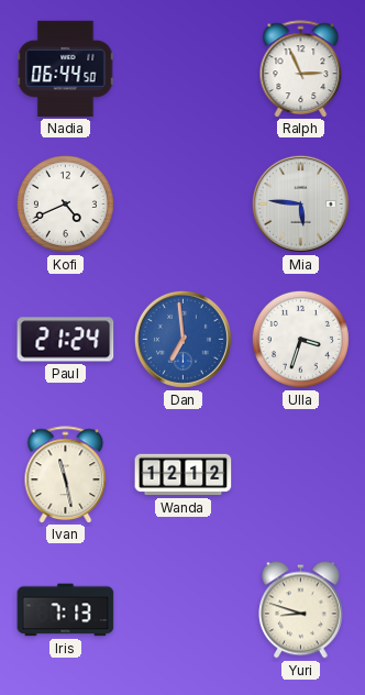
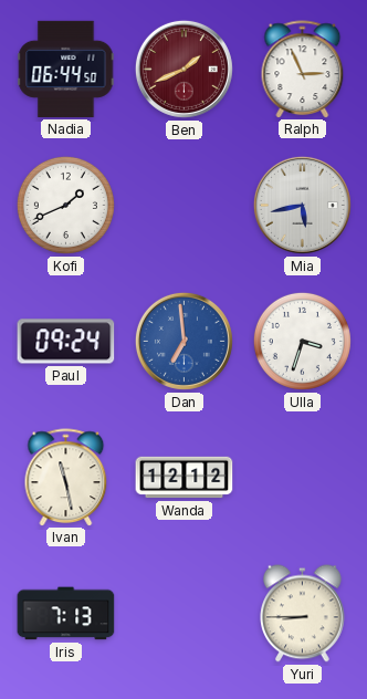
Ben: none -> 1:41
Kofi: 4:41 -> 1:41
Mia: 5:46 -> 5:43
Paul: 21:24 -> 09:24
Yuri: 8:48 -> 8:45
